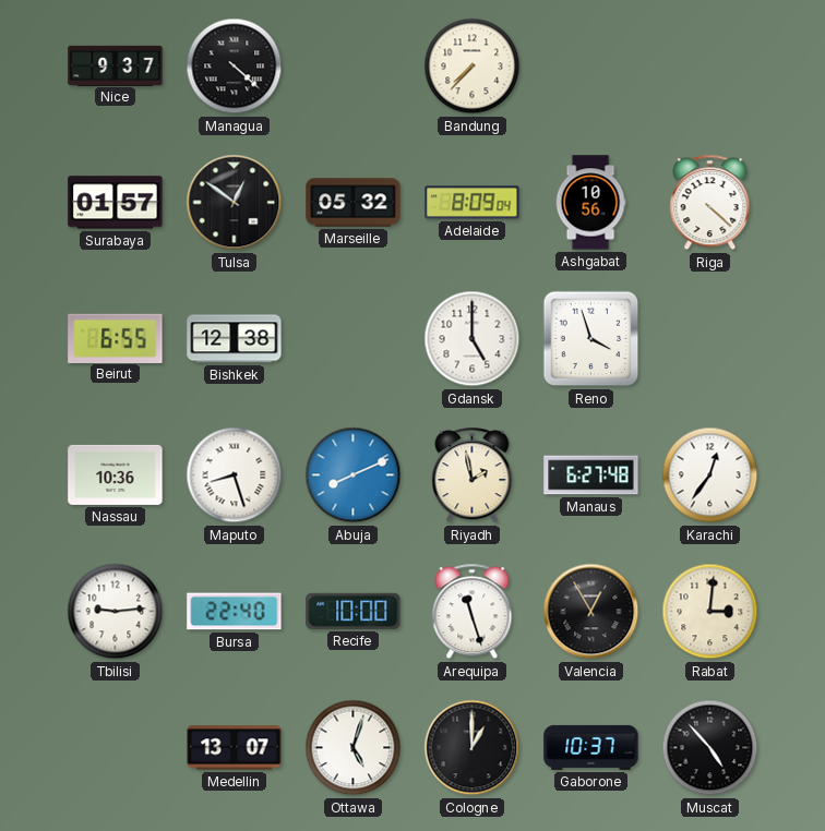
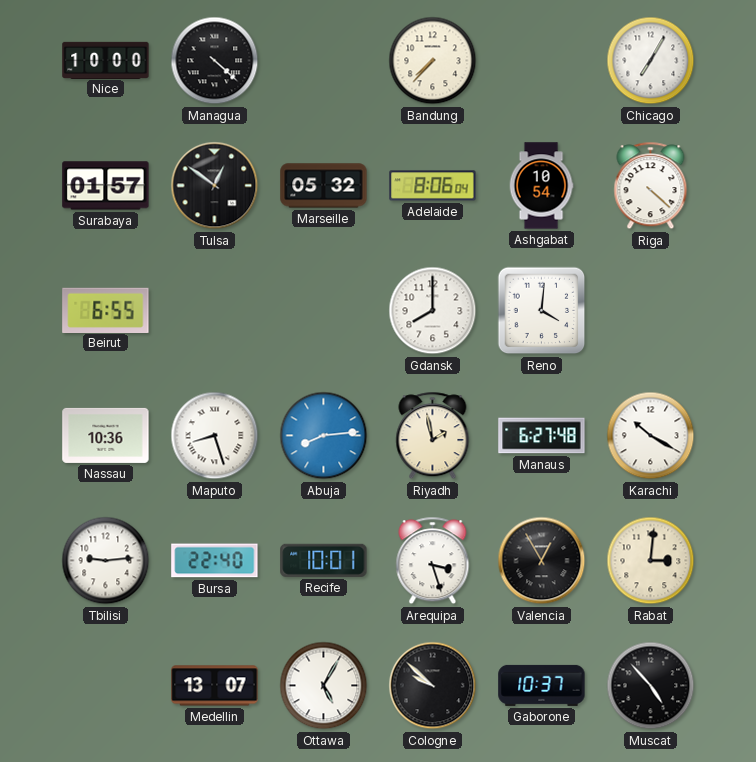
Nice: 9:37 -> 10:00
Chicago: none -> 7:05
Adelaide: 8:09 -> 8:06
Ashgabat: 10:56 -> 10:54
Bishkek: 12:38 -> none
Gdansk: 5:00 -> 8:00
Reno: 3:57 -> 4:01
Abuja: 8:11 -> 8:14
Karachi: 12:36 -> 10:20
Recife: 10:00 -> 10:01
Arequipa: 11:27 -> 3:27
Ottawa: 5:03 -> 5:05
Cologne: 1:00 -> 9:52
